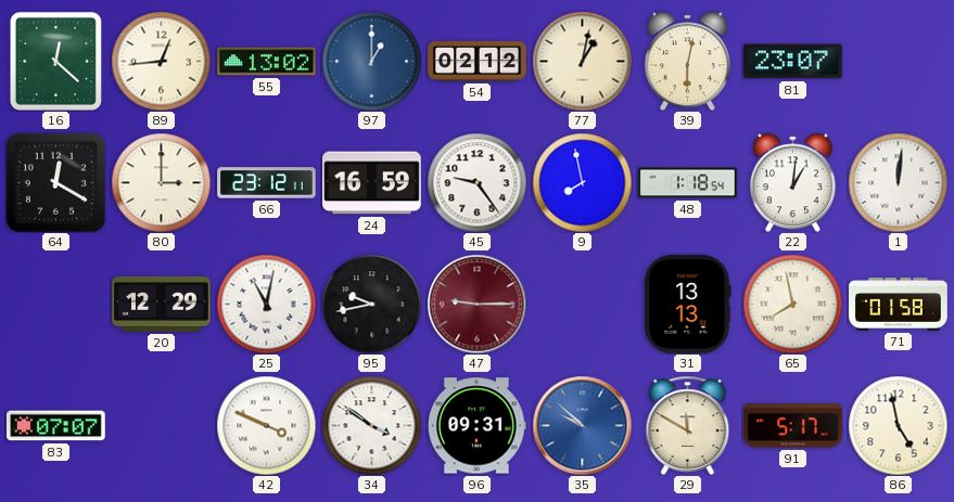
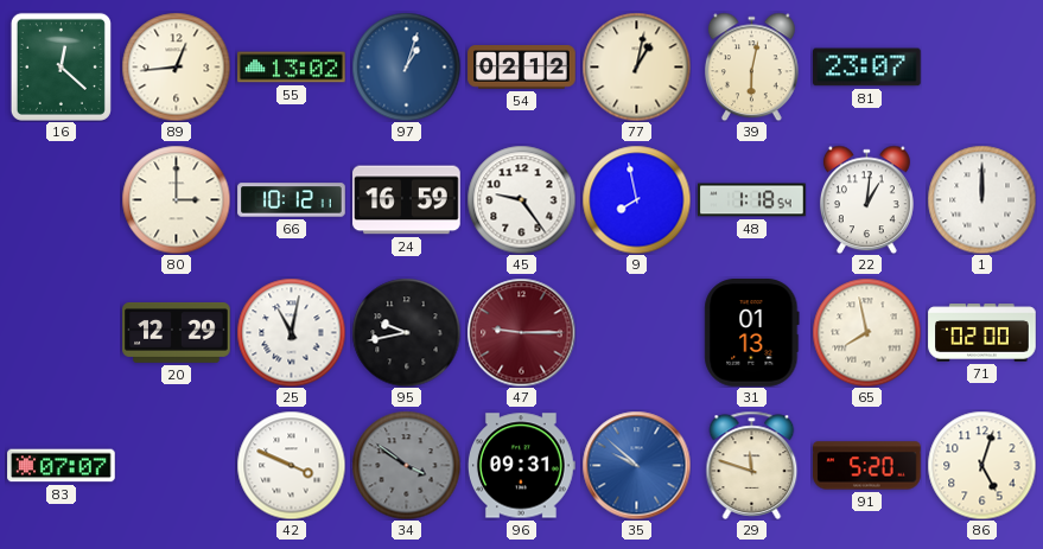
97: 1:00 -> 1:03
64: 12:20 -> none
66: 23:12 -> 10:12
1: 12:01 -> 12:00
31: 13:13 -> 01:13
71: 01:58 -> 02:00
34 dial: white -> grey
29: 11:50 -> 11:48
91: 5:17 -> 5:20
86: 4:58 -> 5:03
